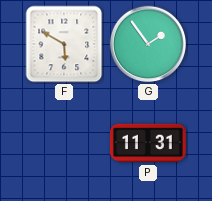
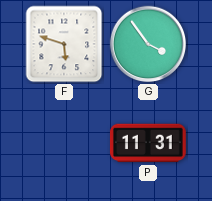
F: 5:50 -> 5:48
G: 1:54 -> 3:54
